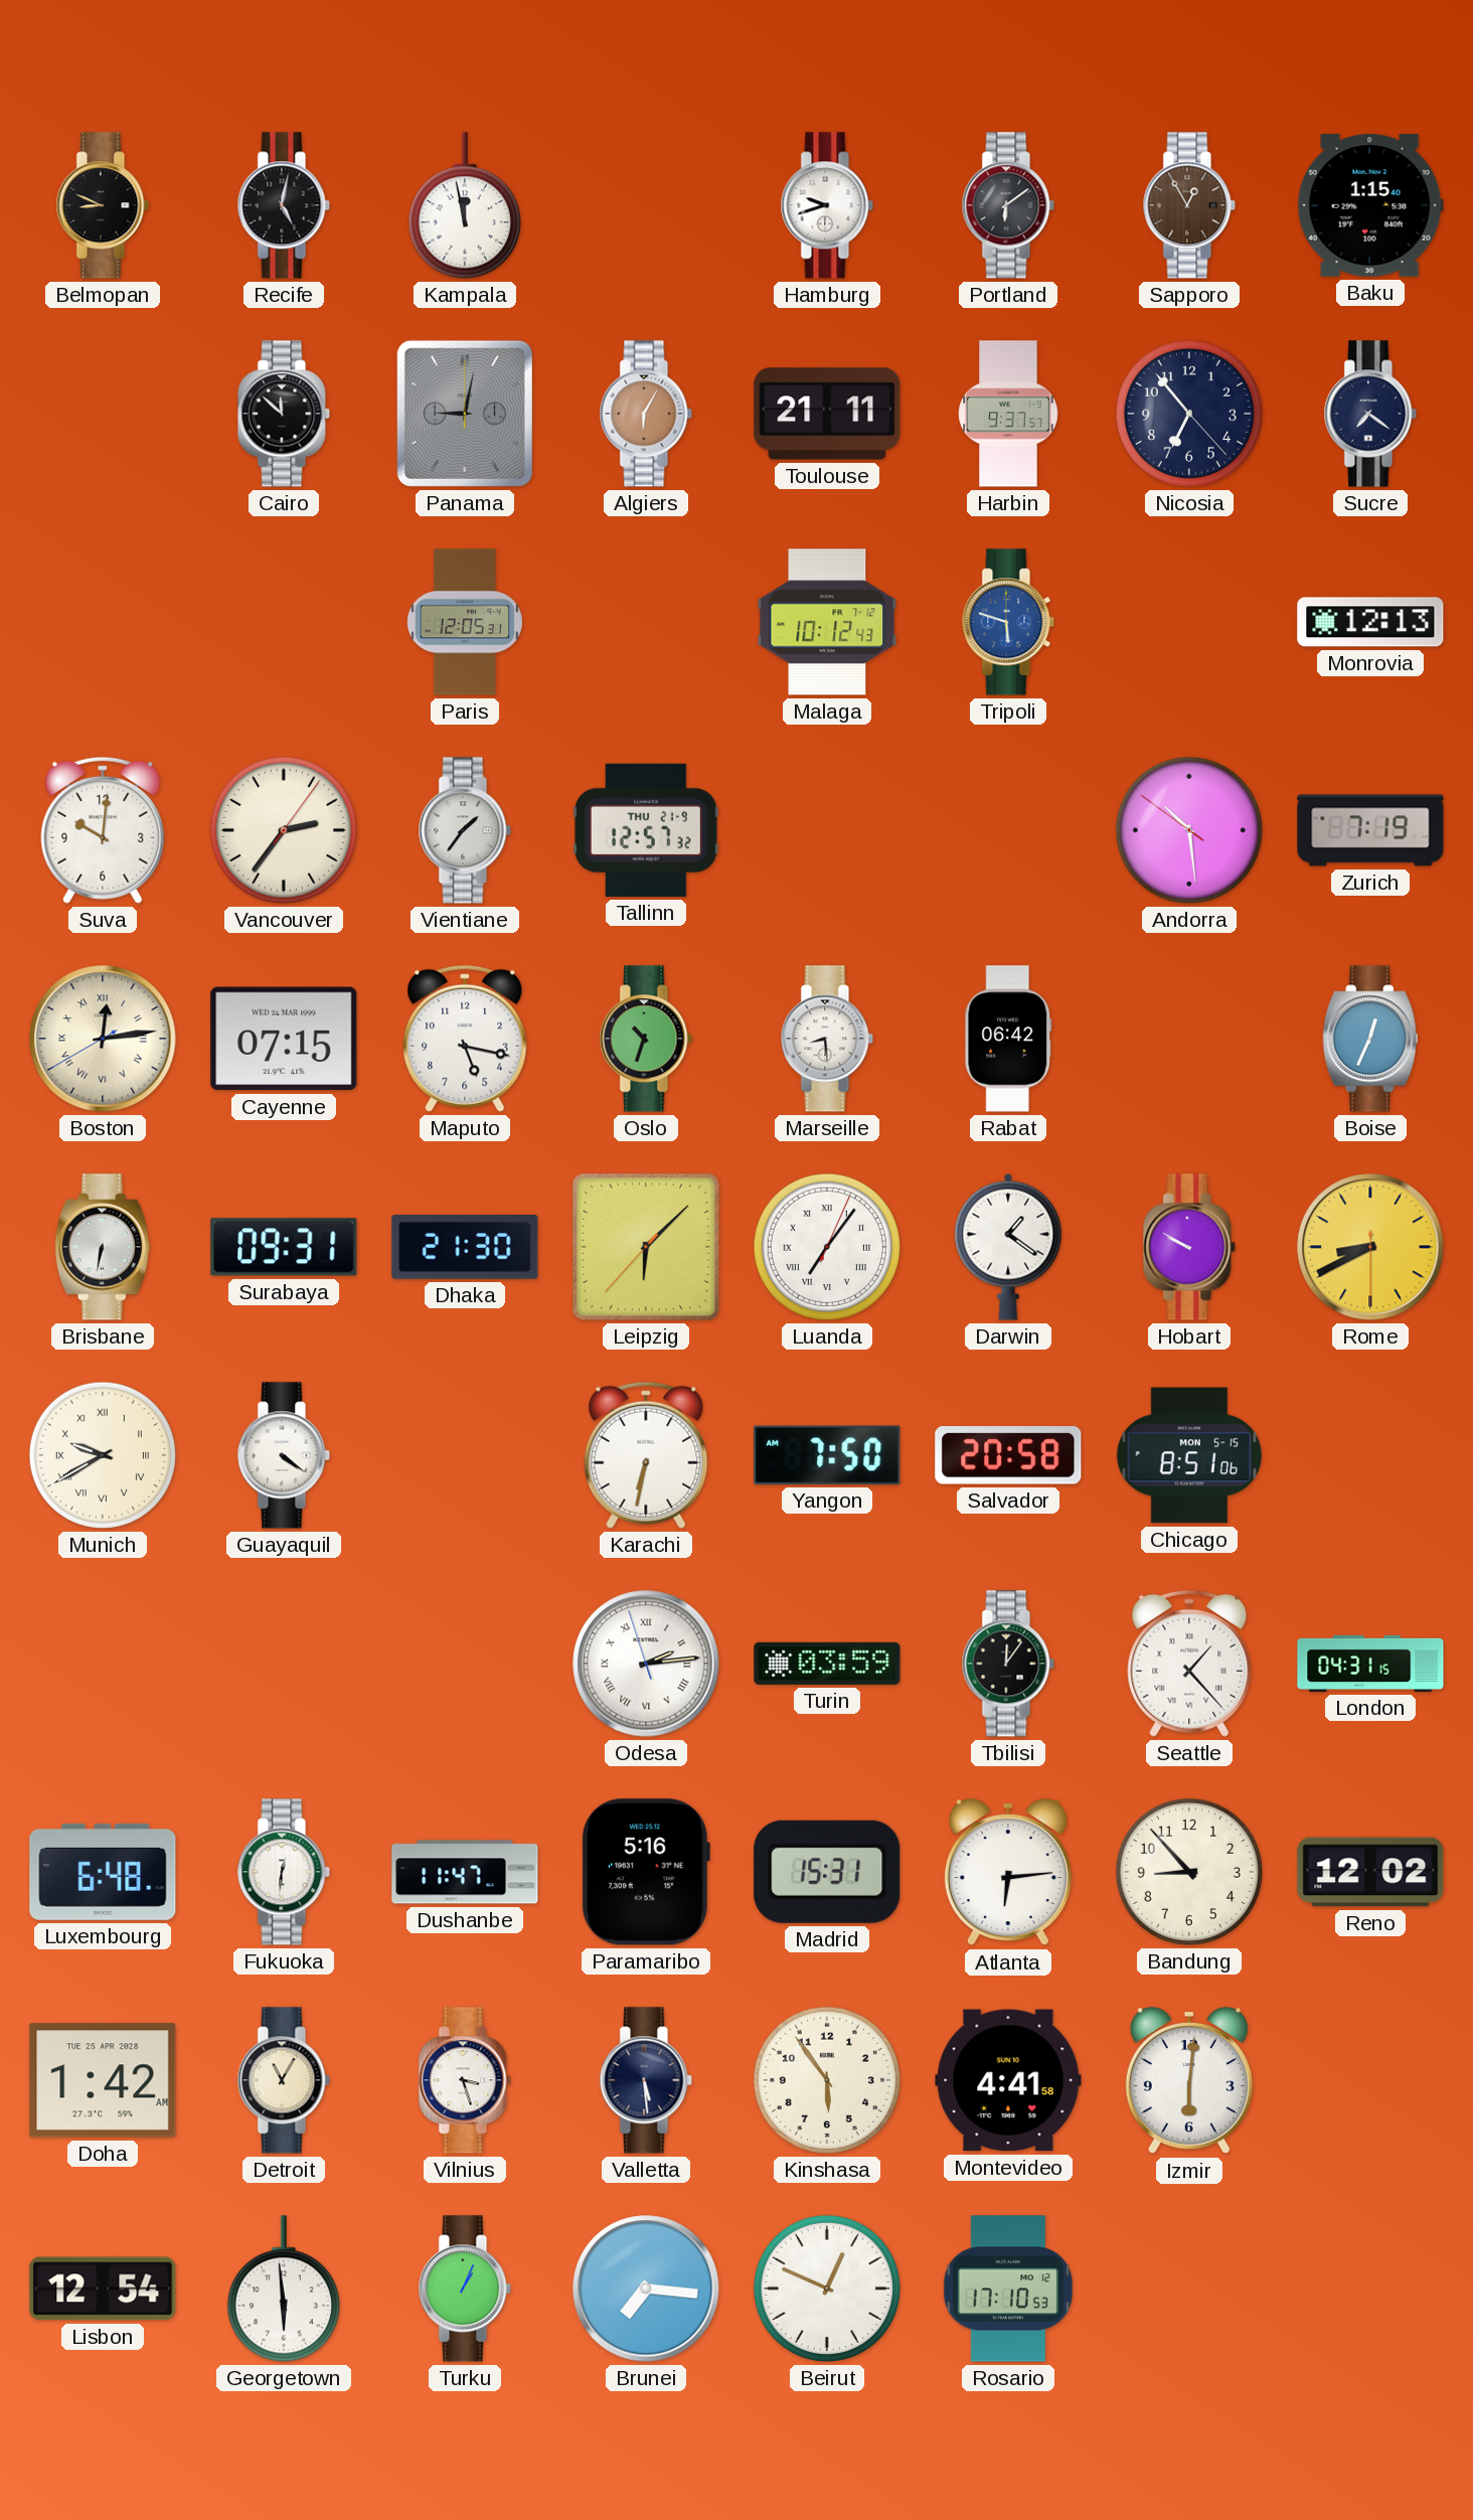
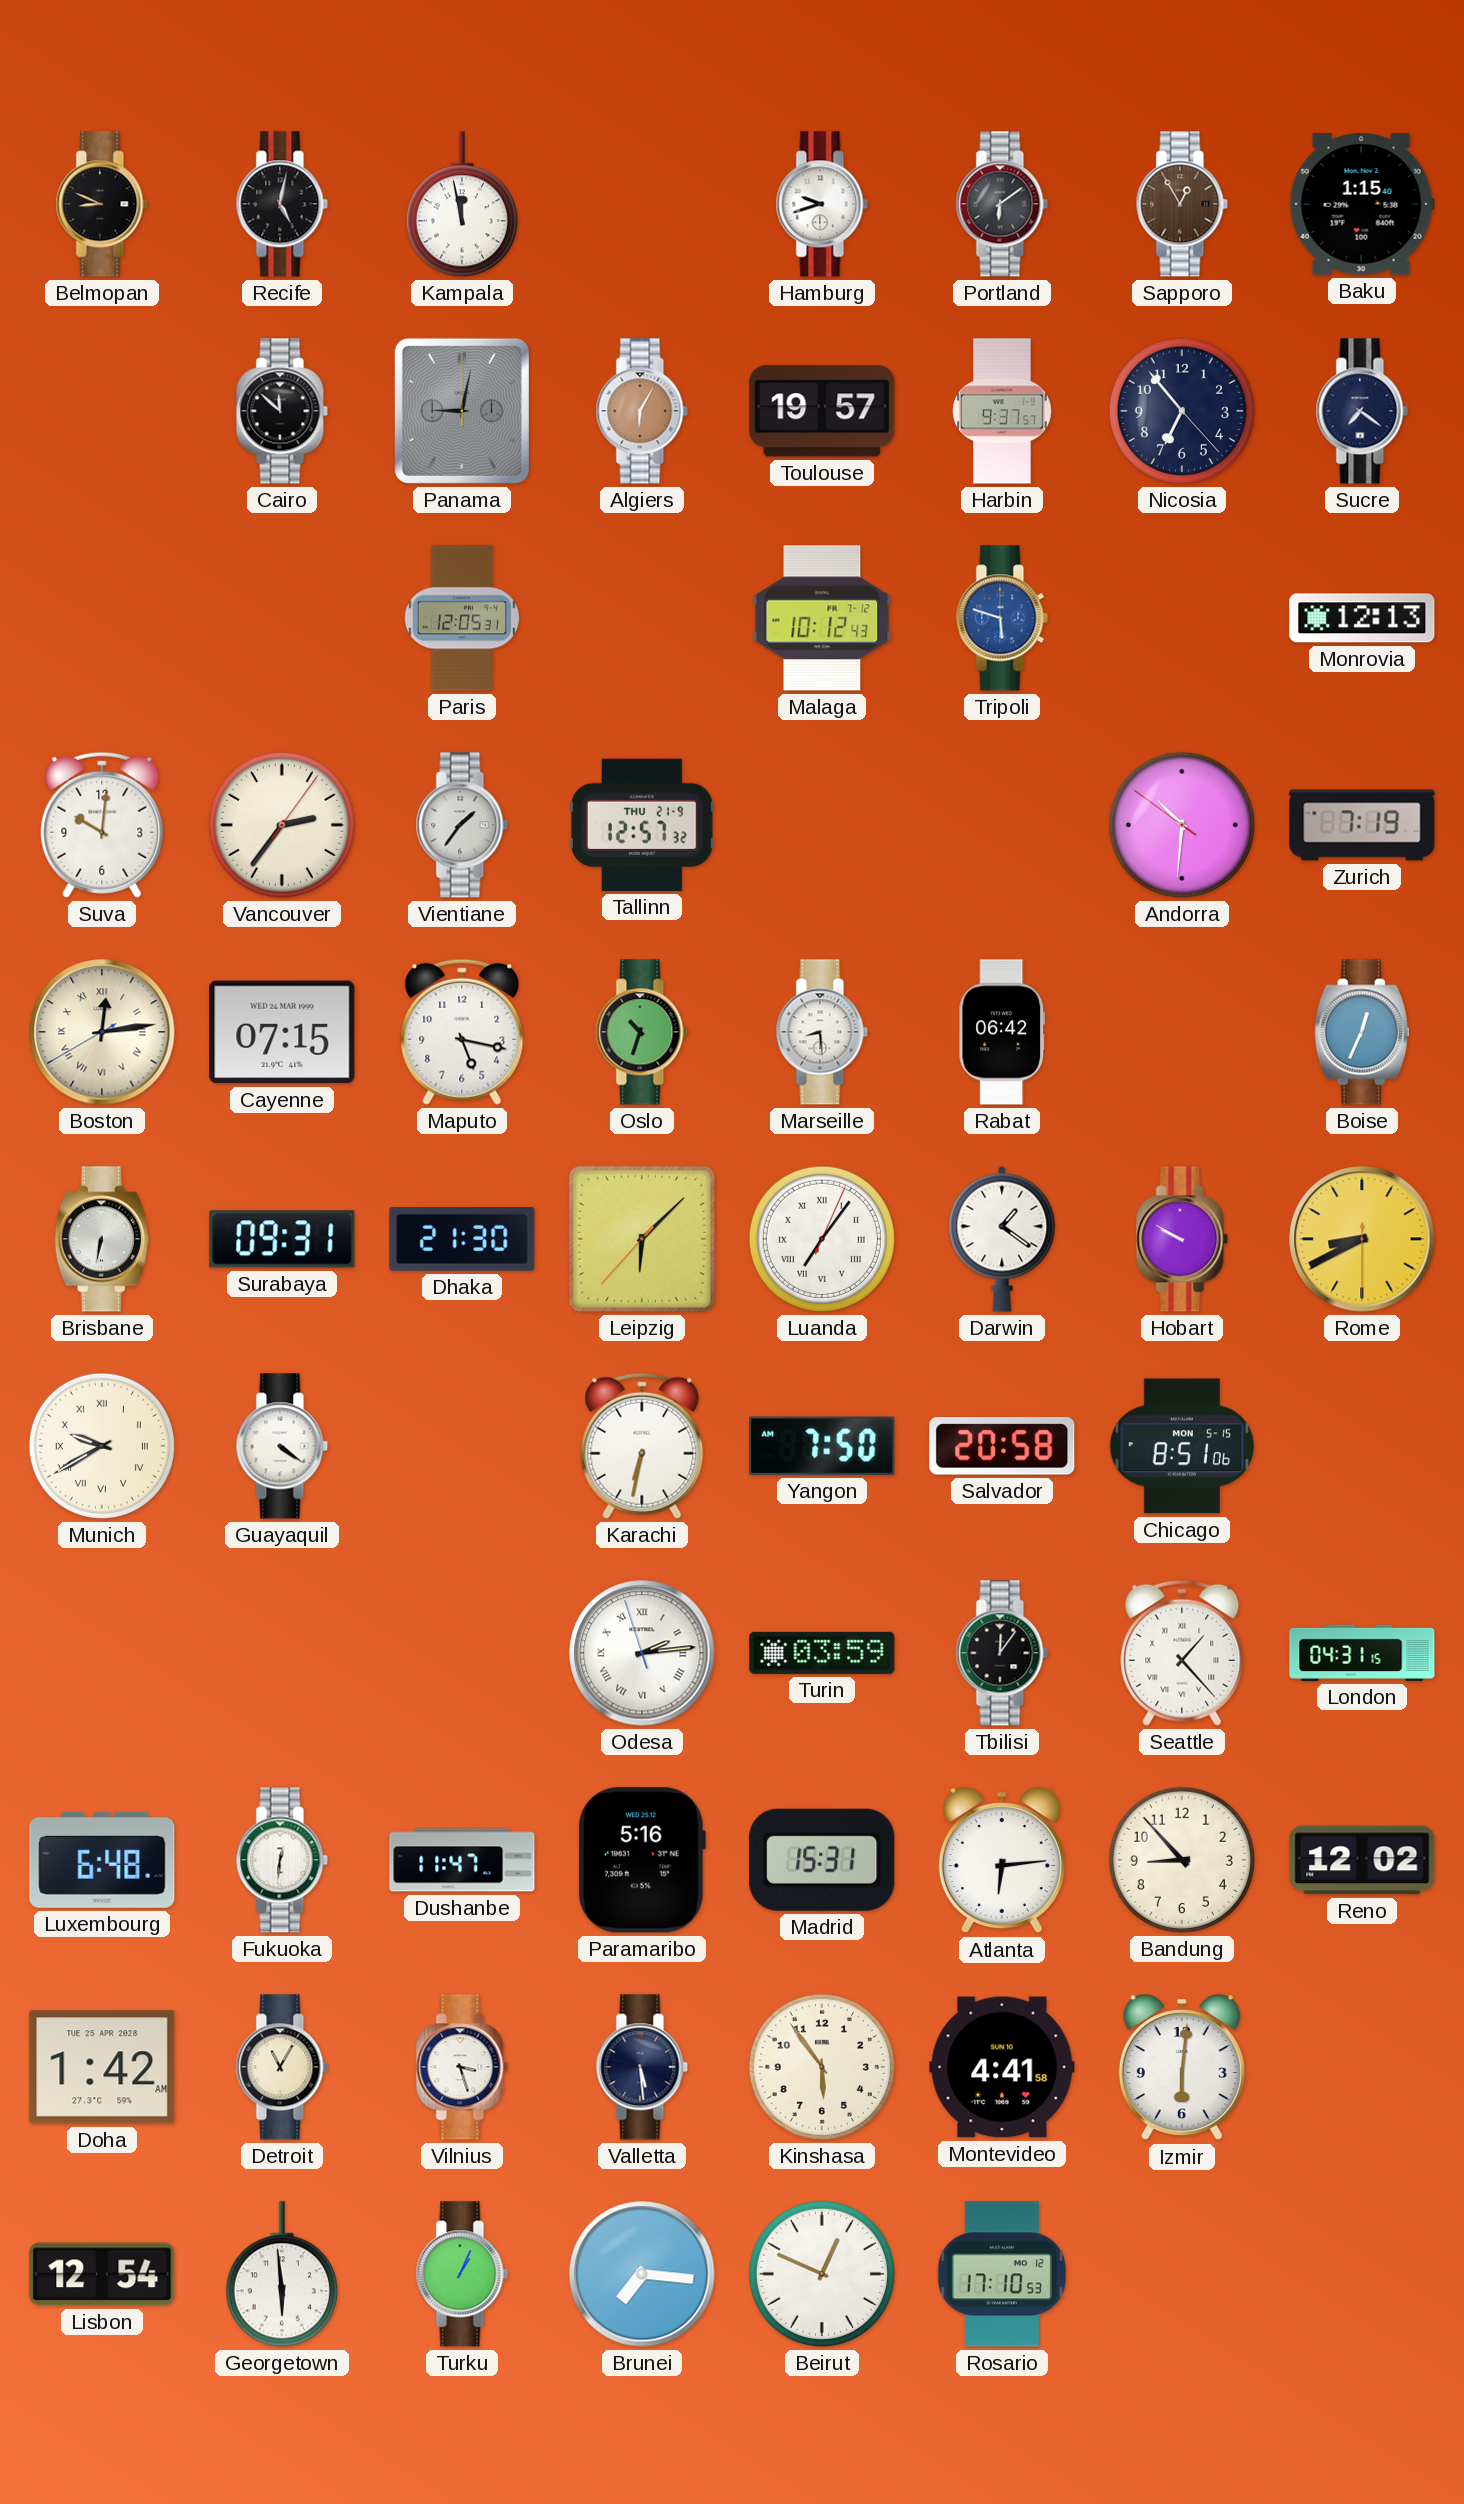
Toulouse: 21:11 -> 19:57
Andorra: 10:28 -> 10:30
